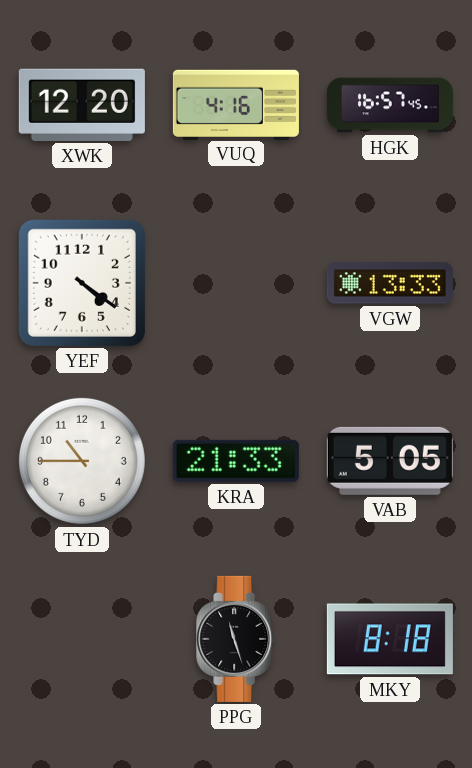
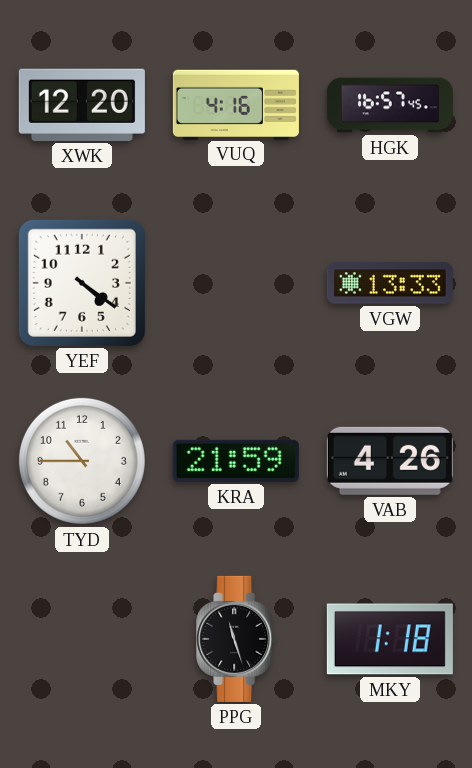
KRA: 21:33 -> 21:59
VAB: 5:05 -> 4:26
MKY: 8:18 -> 1:18
